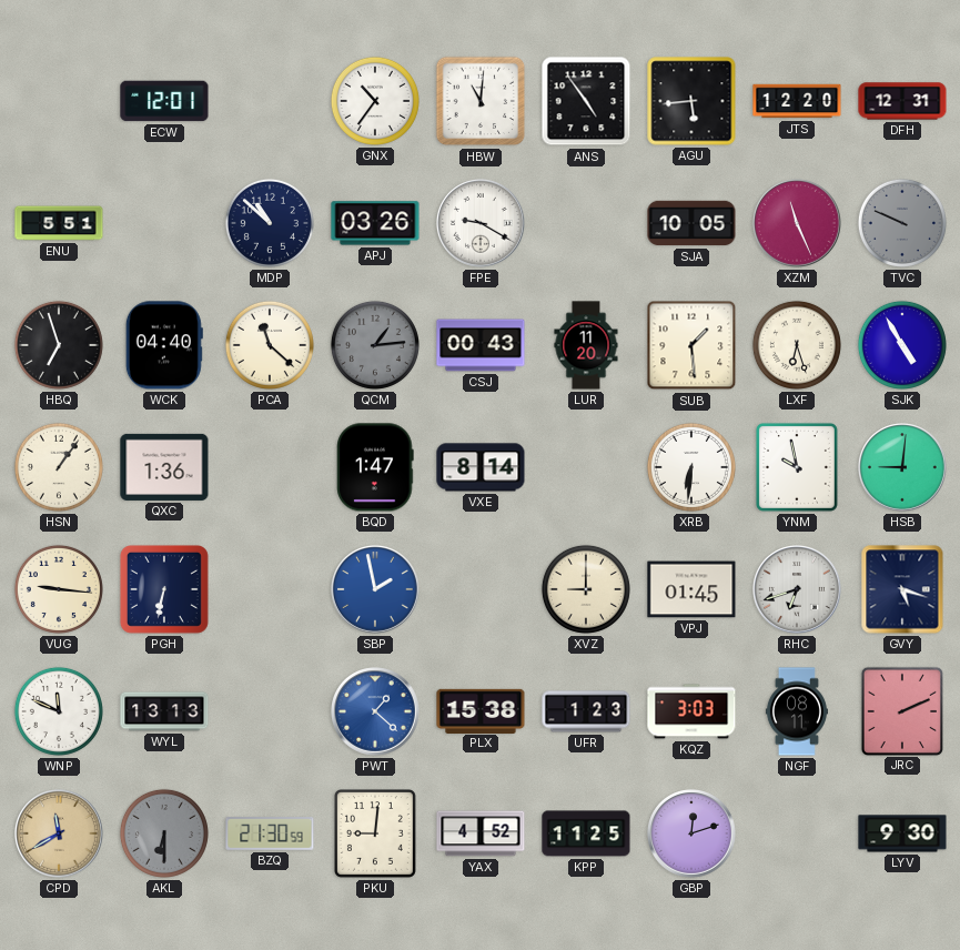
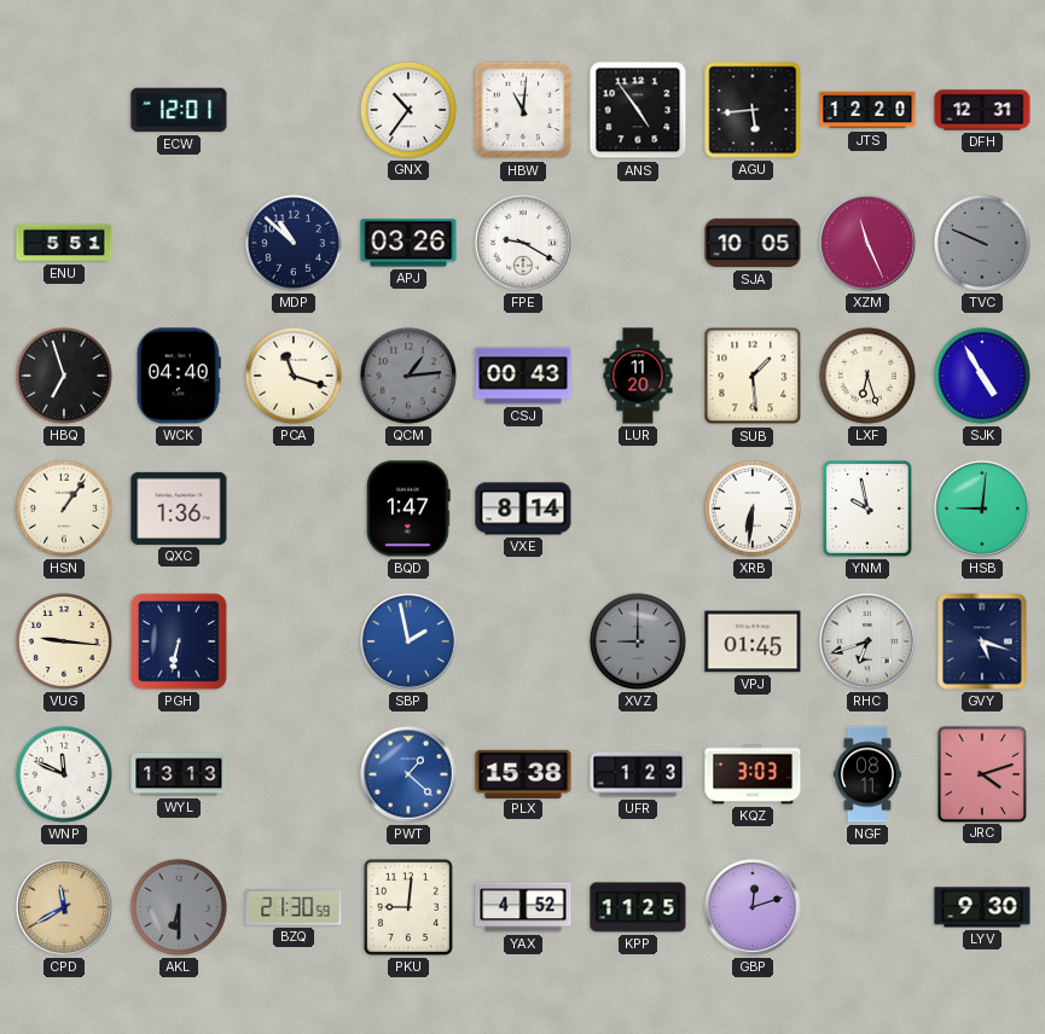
PCA: 11:22 -> 11:18
XVZ dial: cream -> grey
JRC: 2:11 -> 4:12
